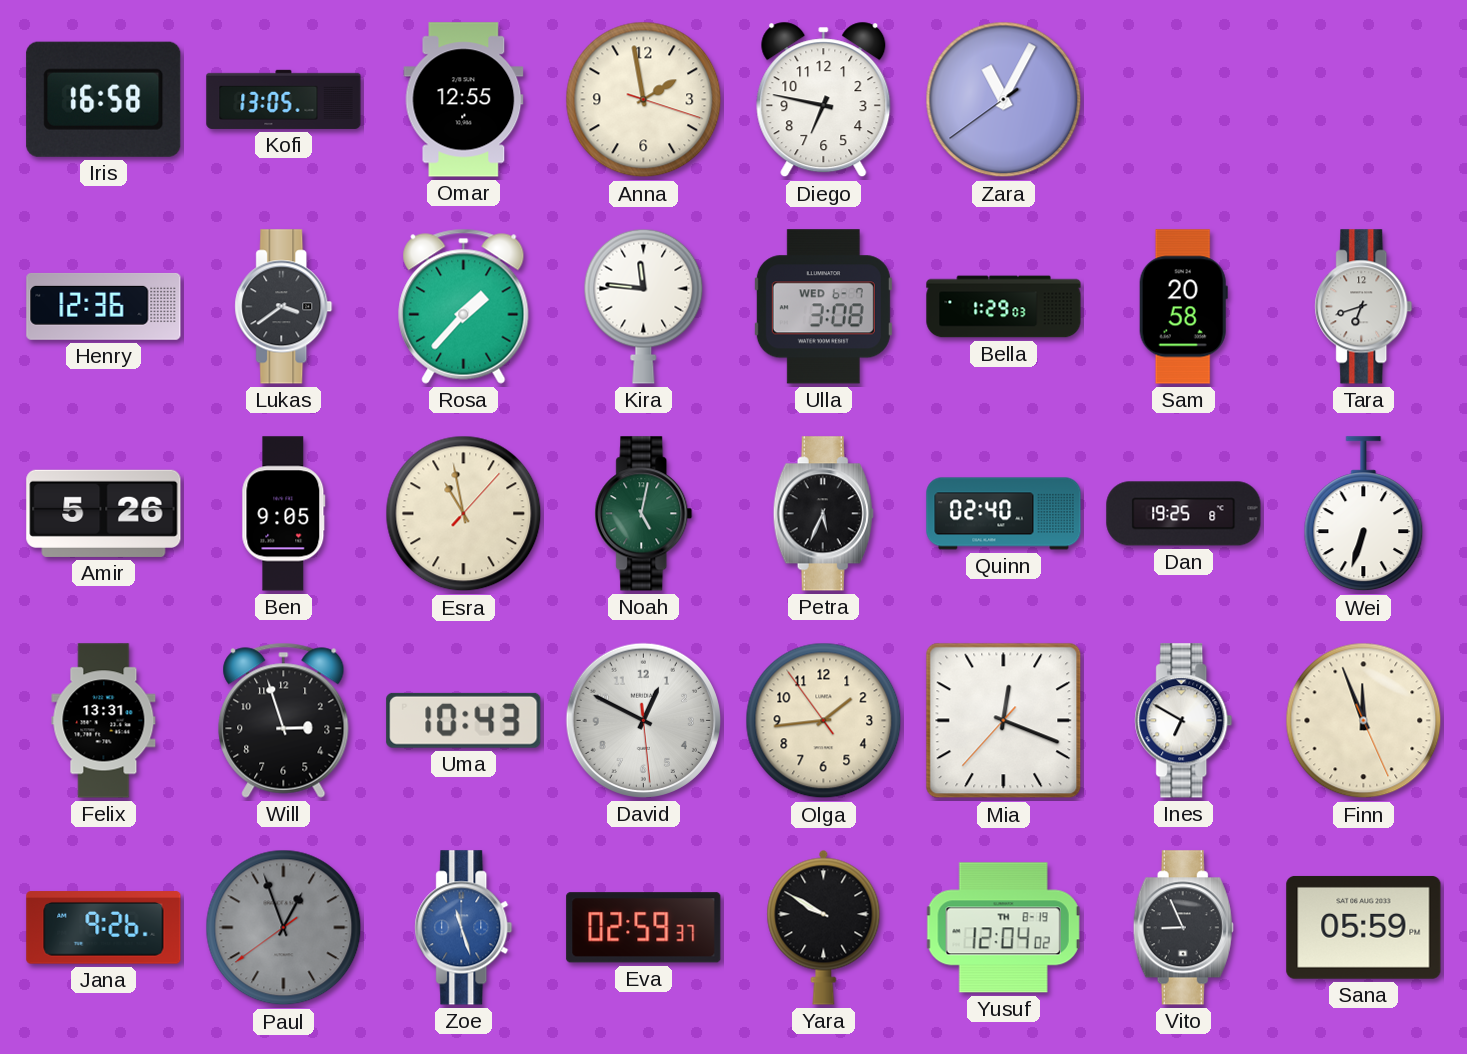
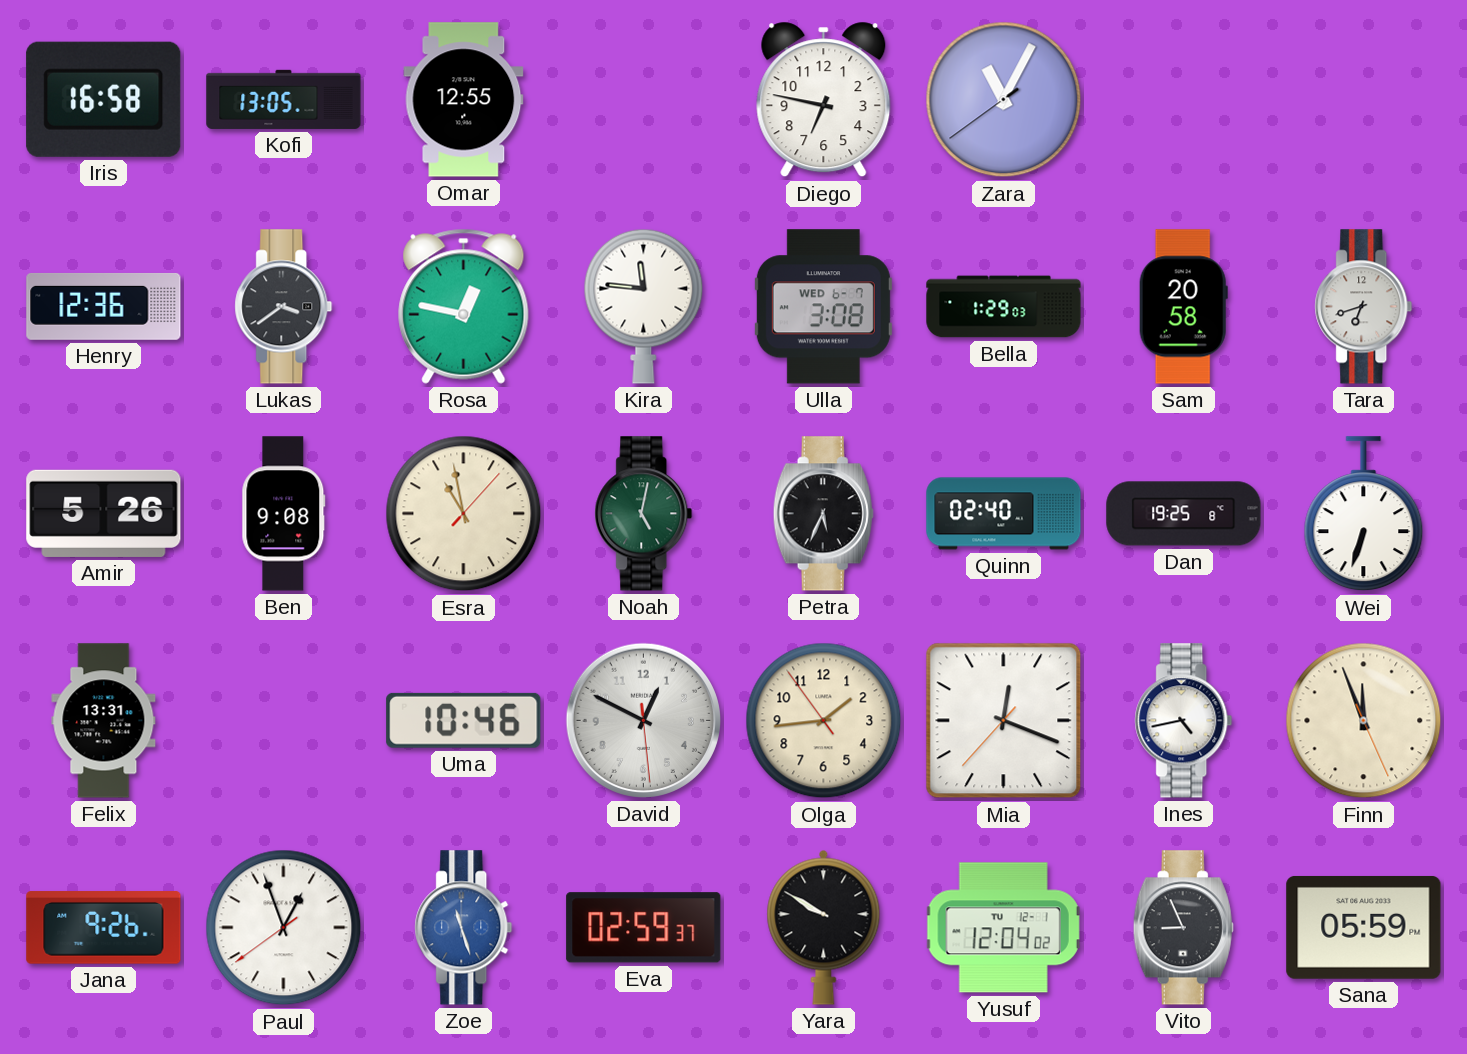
Anna: 1:58 -> none
Rosa: 1:37 -> 12:47
Ben: 9:05 -> 9:08
Will: 2:57 -> none
Uma: 10:43 -> 10:46
Ines: 6:50 -> 4:43
Paul dial: grey -> white
Yusuf date: TH 8-19 -> TU 12-1
